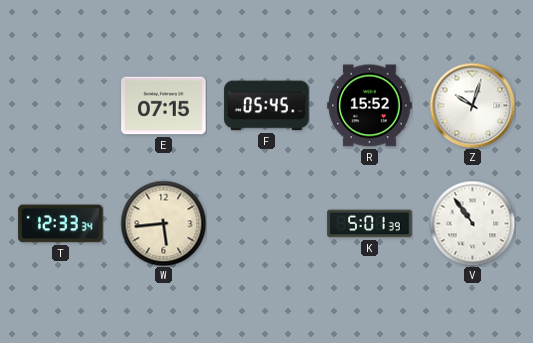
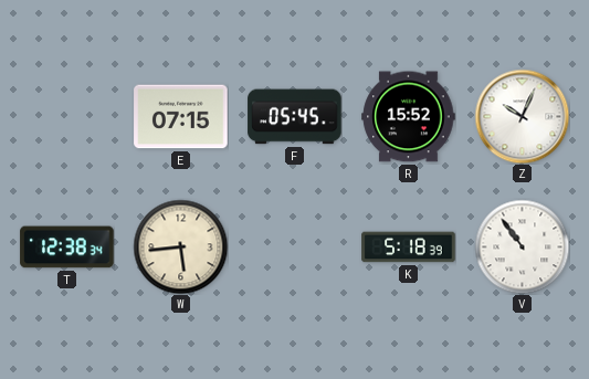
Z: 10:03 -> 10:04
T: 12:33 -> 12:38
K: 5:01 -> 5:18
